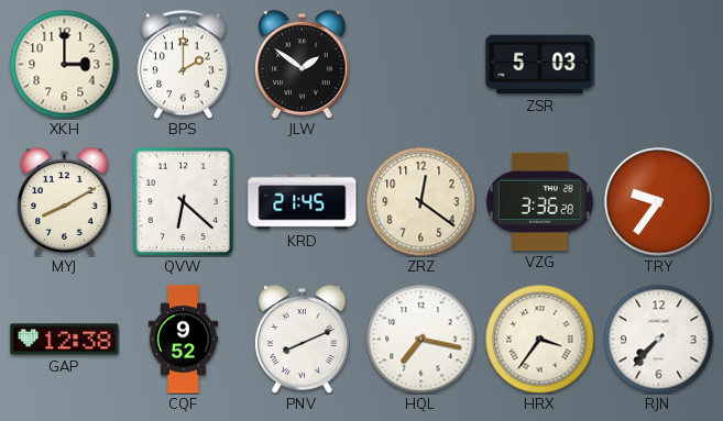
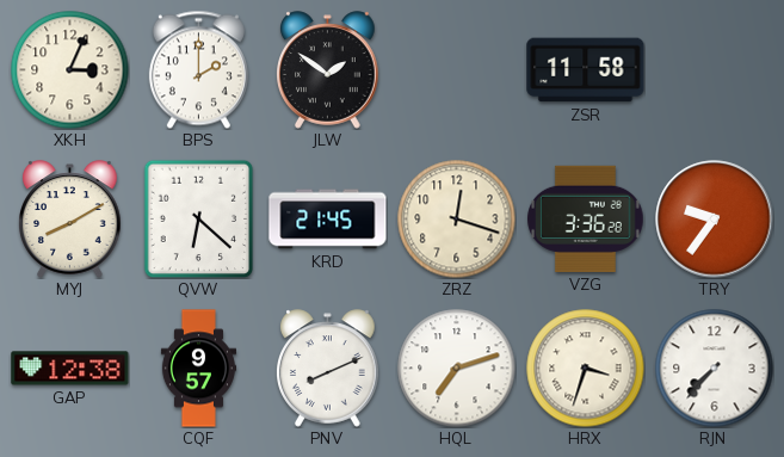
XKH: 3:00 -> 3:04
ZSR: 5:03 -> 11:58
ZRZ: 12:21 -> 12:18
CQF: 9:52 -> 9:57
HQL: 7:17 -> 7:12
HRX: 3:36 -> 3:33
